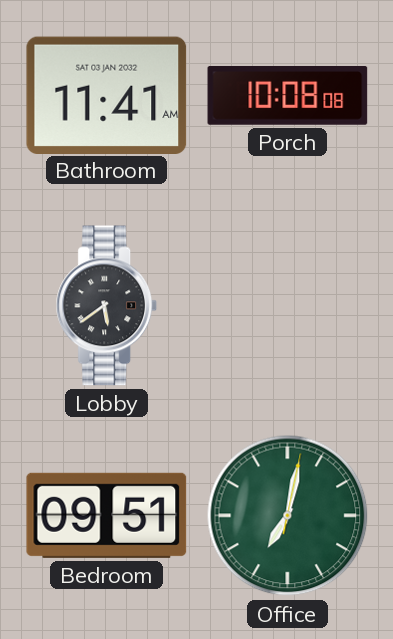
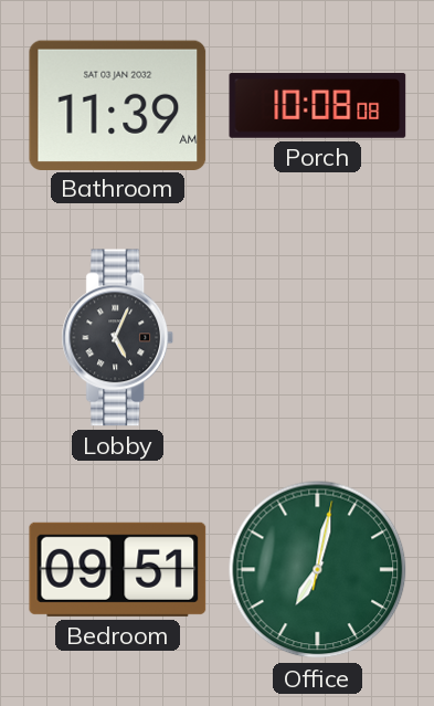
Bathroom: 11:41 -> 11:39
Lobby: 5:39 -> 5:04
